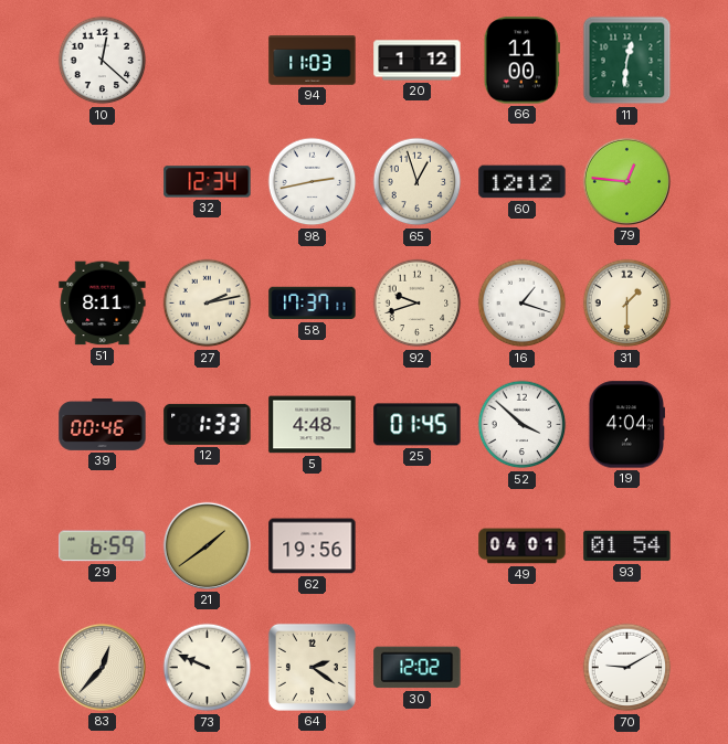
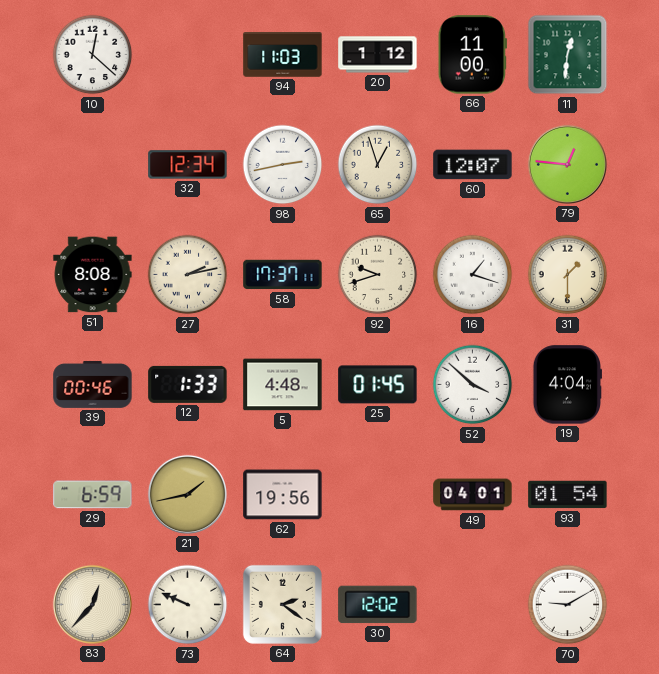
60: 12:12 -> 12:07
51: 8:11 -> 8:08
21: 1:39 -> 1:43
